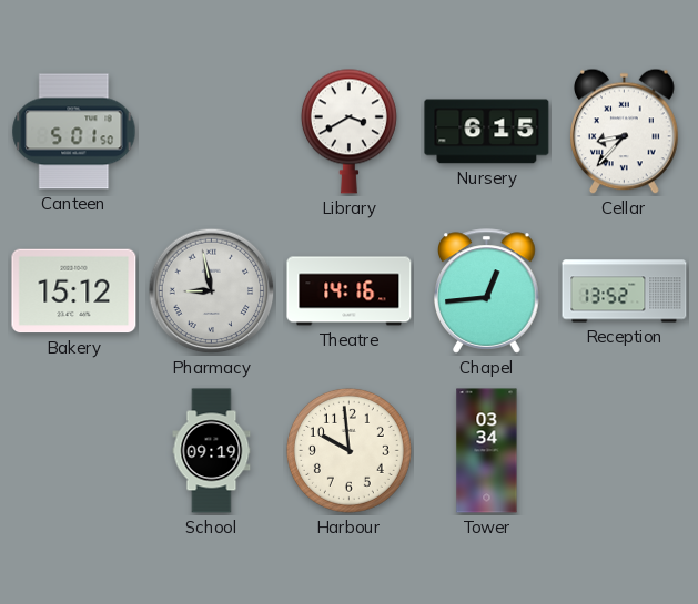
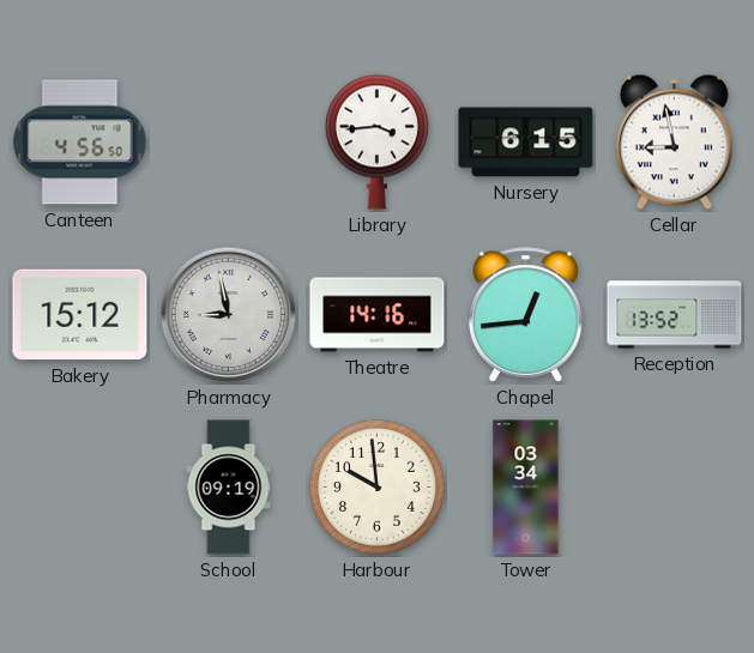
Canteen: 5:01 -> 4:56
Library: 3:40 -> 3:44
Cellar: 8:37 -> 8:58
